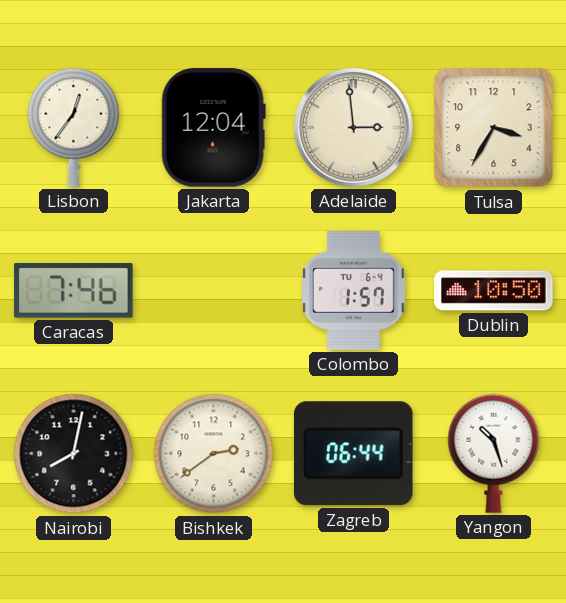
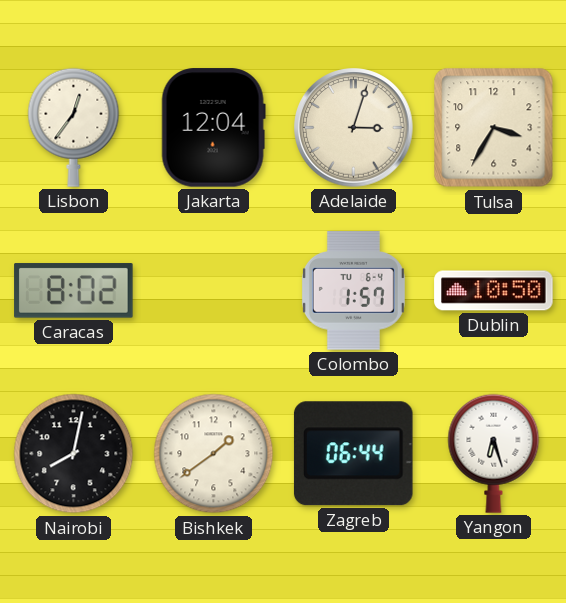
Adelaide: 2:59 -> 3:03
Caracas: 7:46 -> 8:02
Bishkek: 2:39 -> 1:39
Yangon: 10:27 -> 6:27
